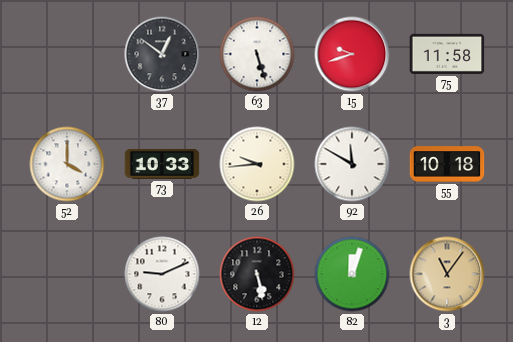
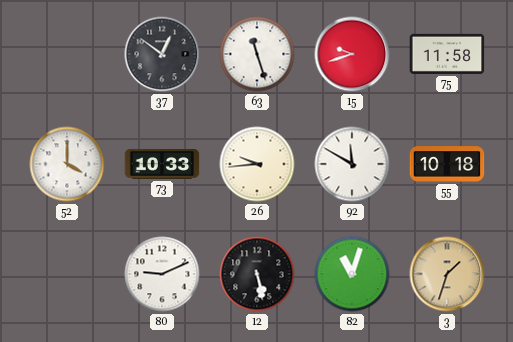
63: 5:27 -> 11:27
82: 12:03 -> 11:03
3: 11:06 -> 1:33
